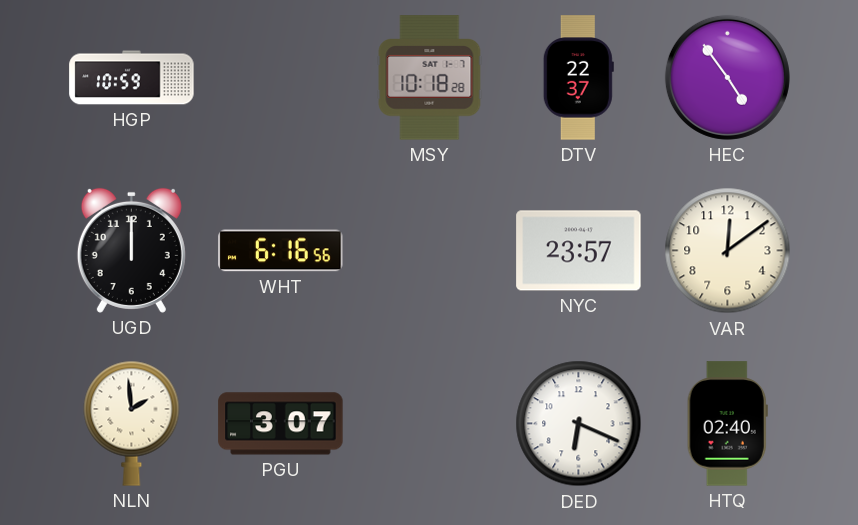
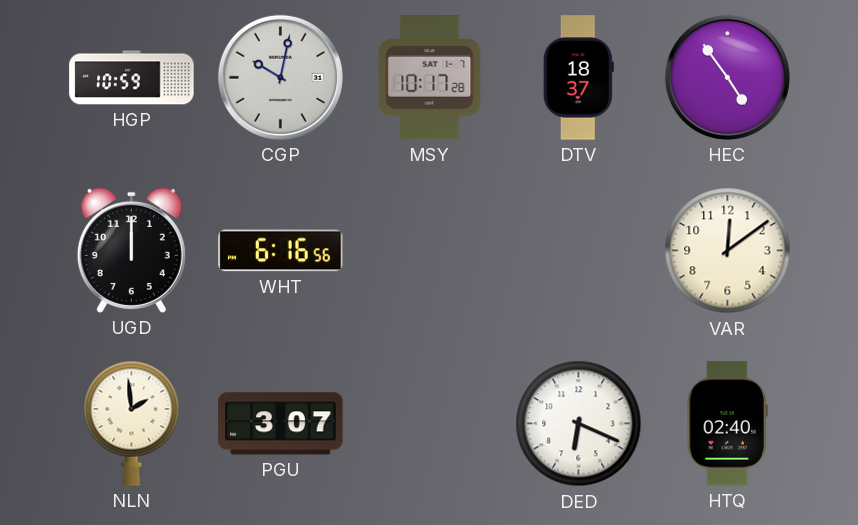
CGP: none -> 10:02
MSY: 10:18 -> 10:17
DTV: 22:37 -> 18:37
NYC: 23:57 -> none
